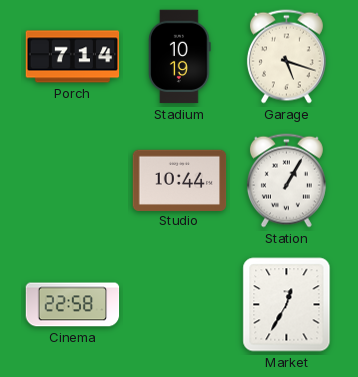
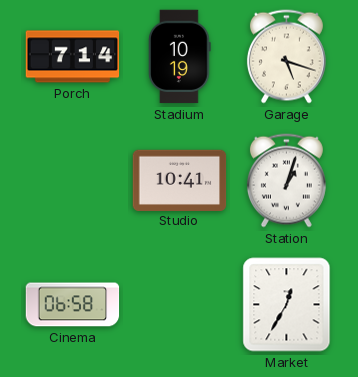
Studio: 10:44 -> 10:41
Station: 1:05 -> 1:03
Cinema: 22:58 -> 06:58
